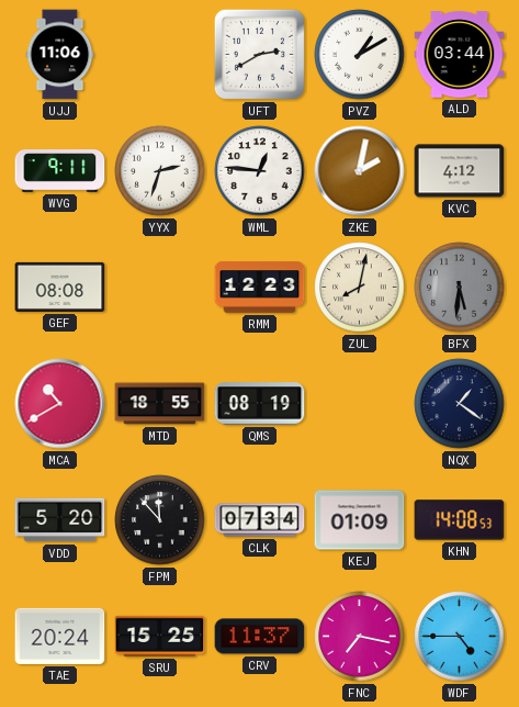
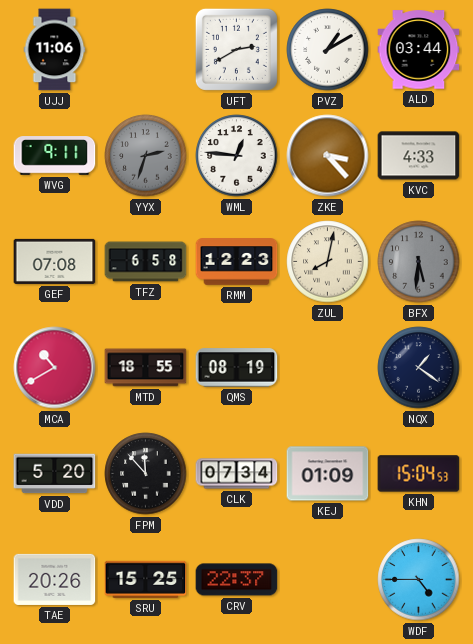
YYX dial: white -> grey
ZKE: 2:02 -> 3:23
KVC: 4:12 -> 4:33
GEF: 08:08 -> 07:08
TFZ: none -> 6:58
KHN: 14:08 -> 15:04
TAE: 20:24 -> 20:26
CRV: 11:37 -> 22:37
FNC: 7:17 -> none
